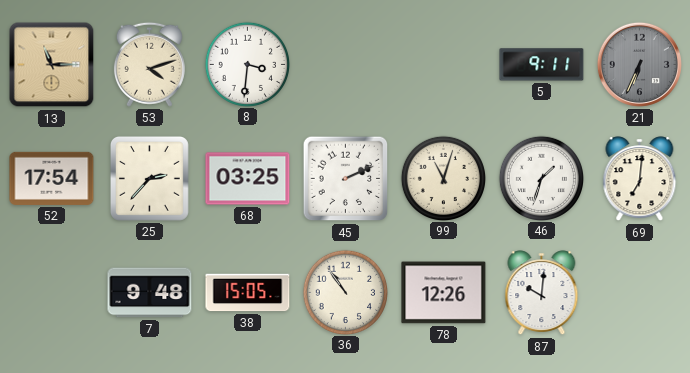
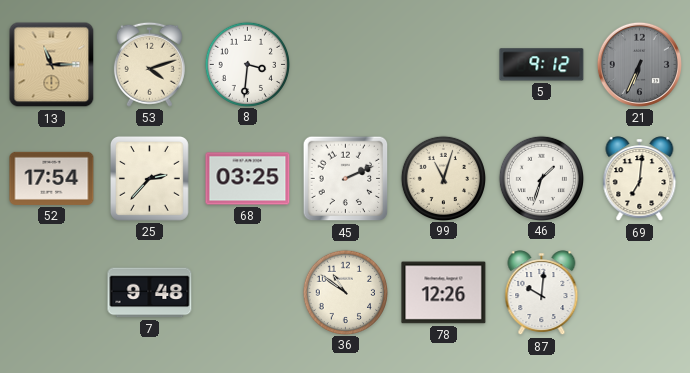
5: 9:11 -> 9:12
38: 15:05 -> none
36: 10:54 -> 10:51
